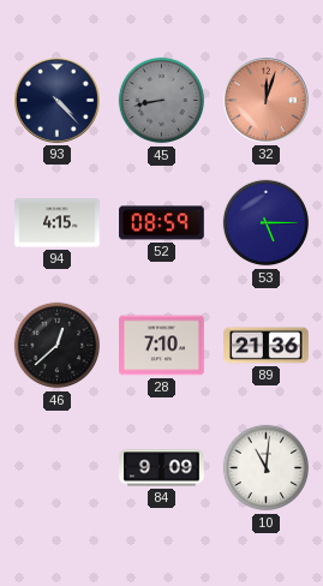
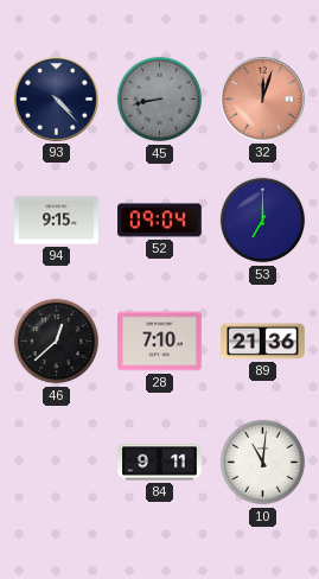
94: 4:15 -> 9:15
52: 08:59 -> 09:04
53: 5:15 -> 7:00
84: 9:09 -> 9:11
